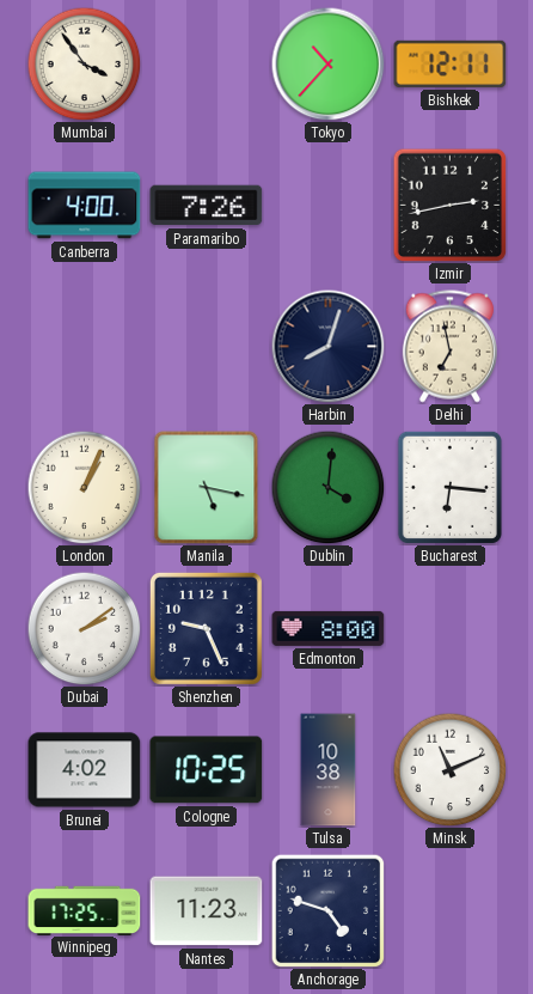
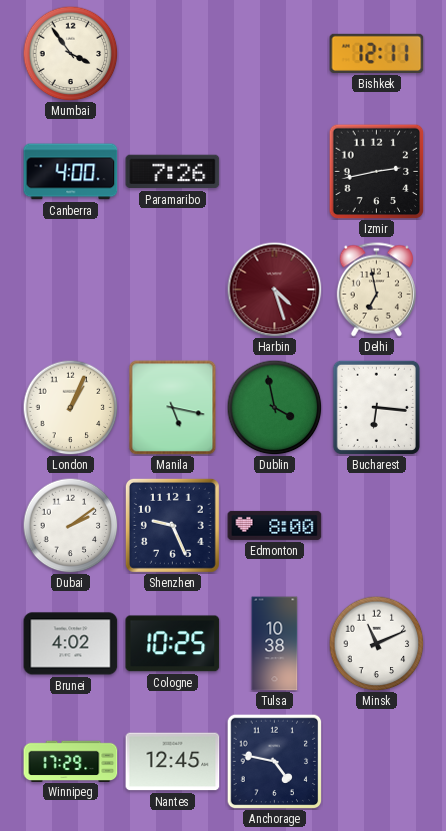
Tokyo: 10:37 -> none
Harbin: 8:03 -> 4:27
Harbin dial: navy -> burgundy
Dublin: 4:01 -> 3:58
Winnipeg: 17:25 -> 17:29
Nantes: 11:23 -> 12:45
Anchorage: 4:48 -> 4:47
